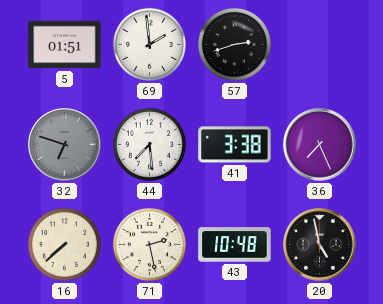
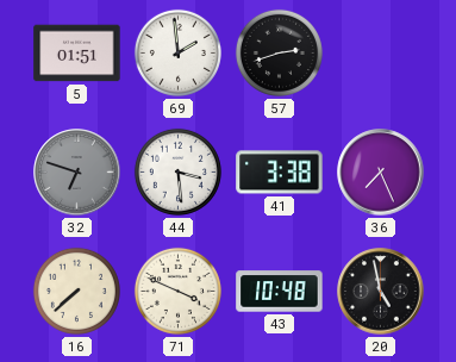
44: 7:29 -> 3:29
71: 2:28 -> 3:49
